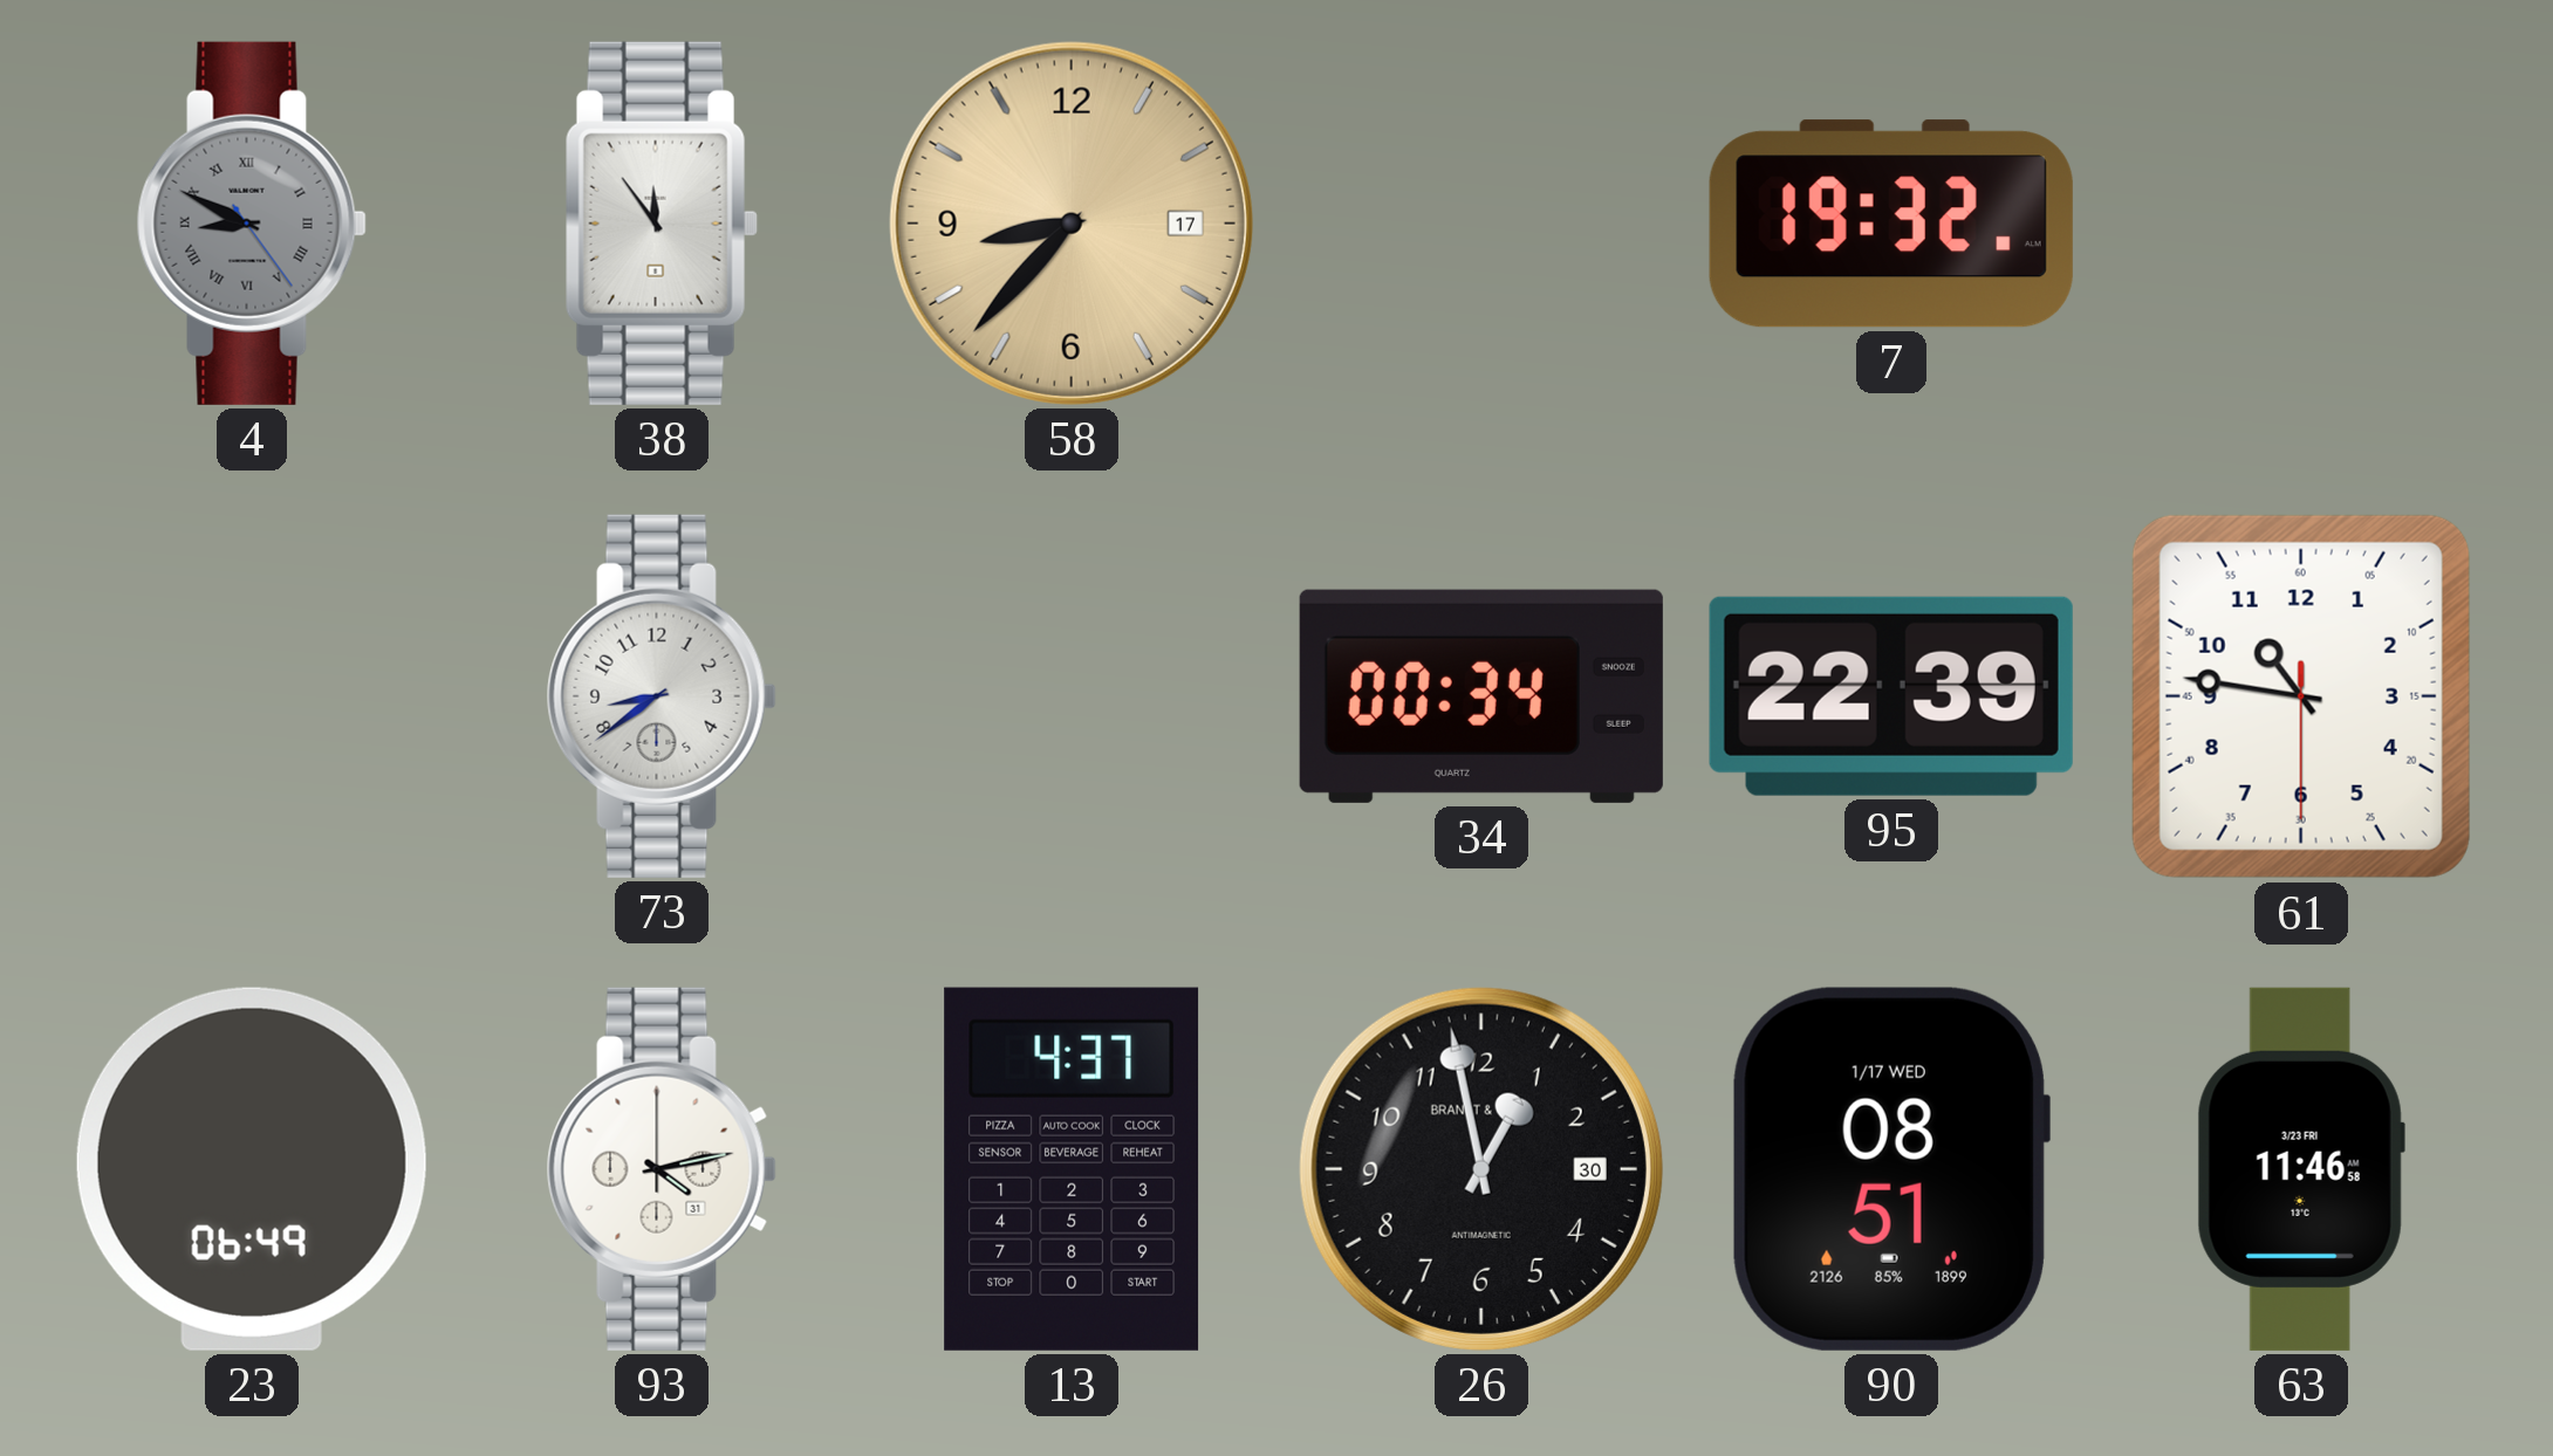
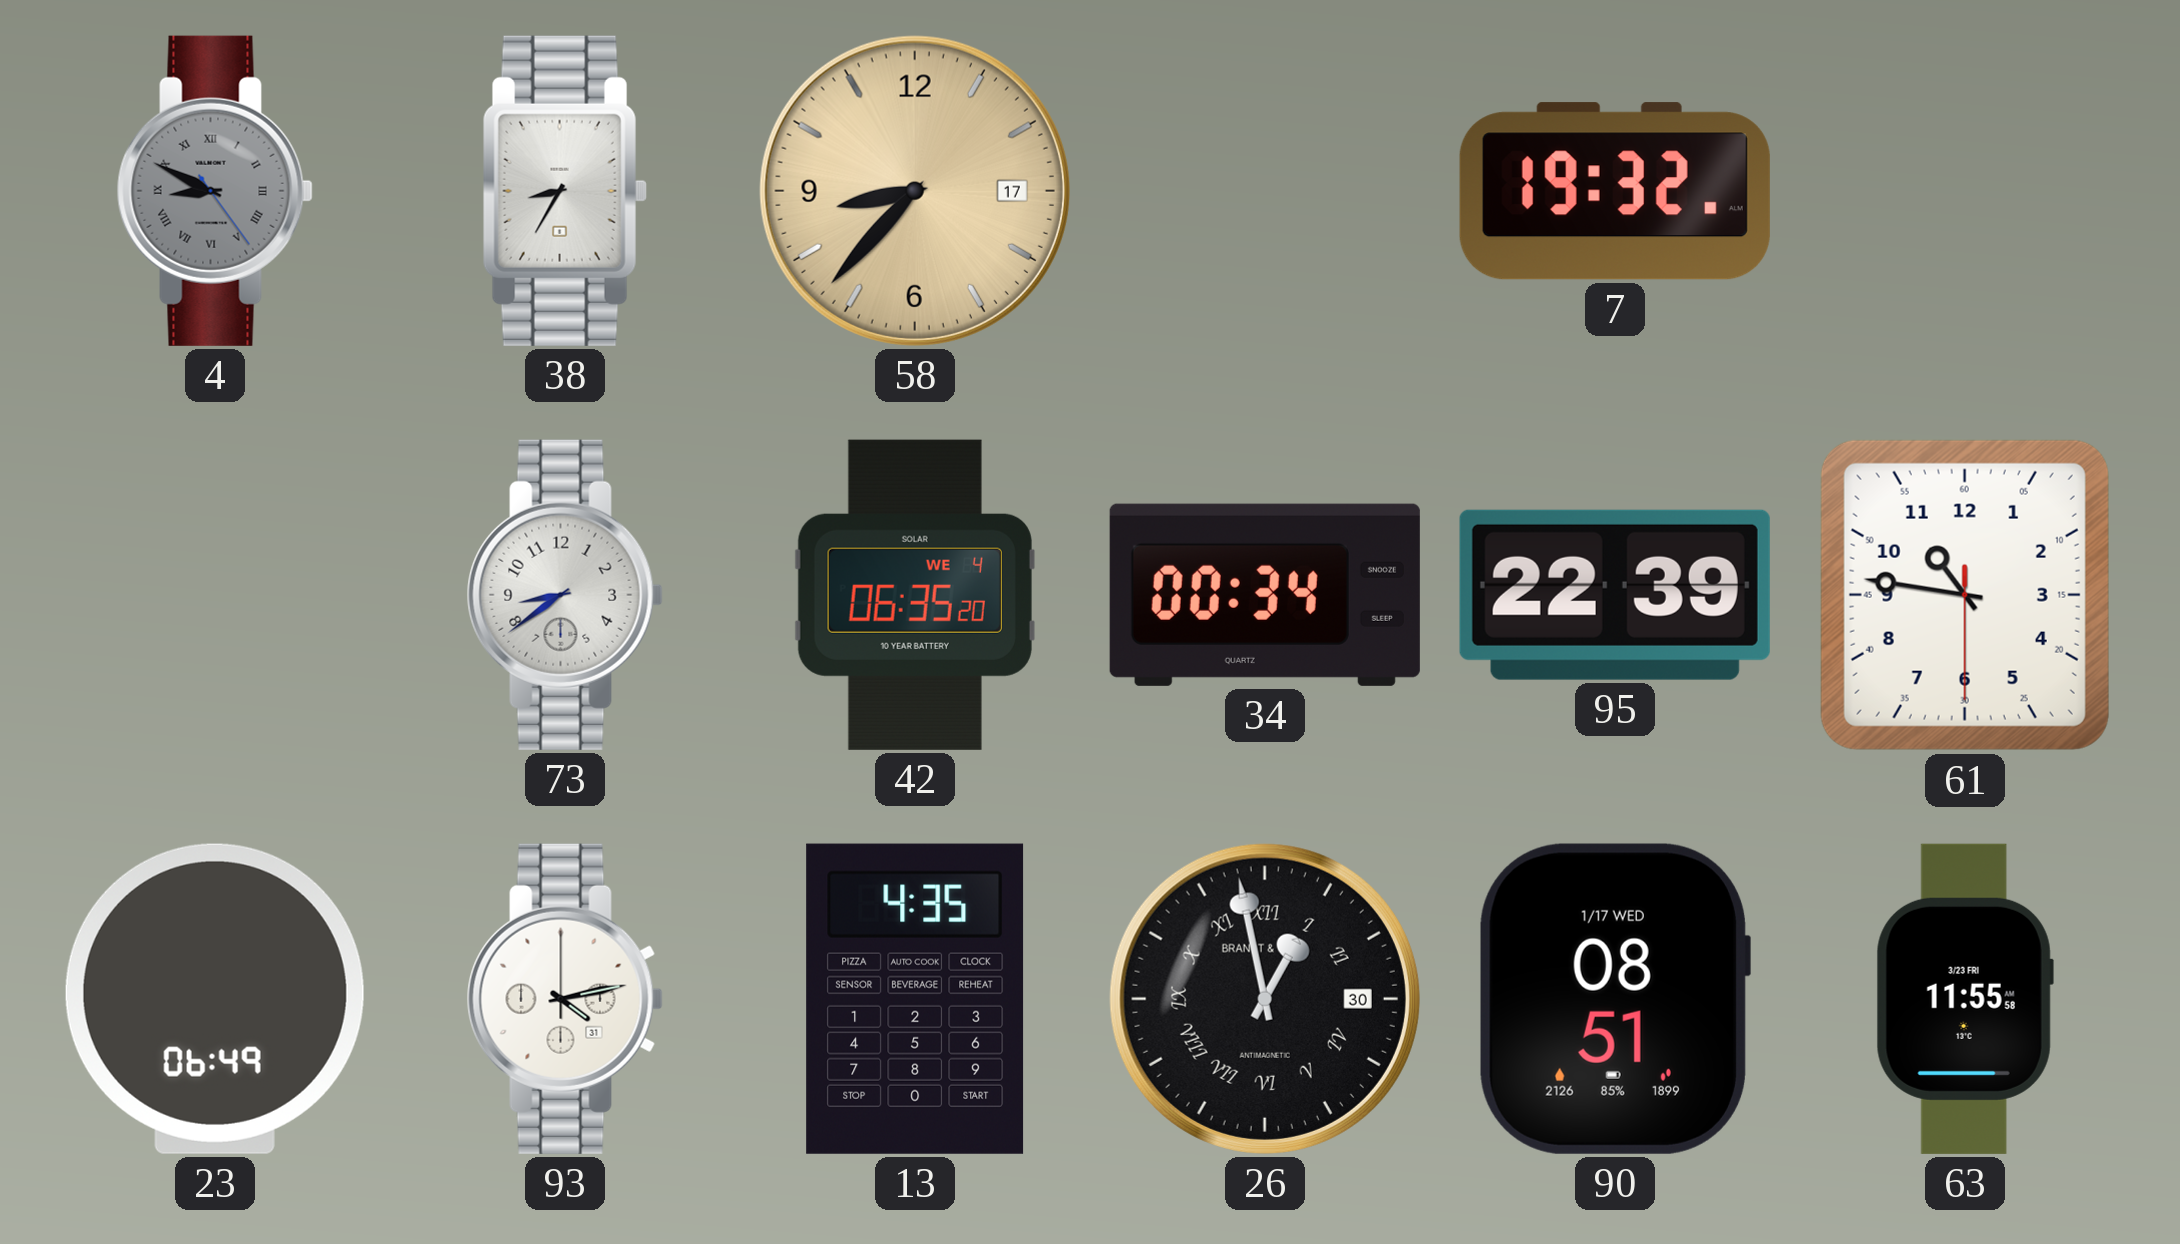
38: 11:54 -> 8:35
42: none -> 06:35
13: 4:37 -> 4:35
26 numerals: Arabic -> Roman
63: 11:46 -> 11:55
